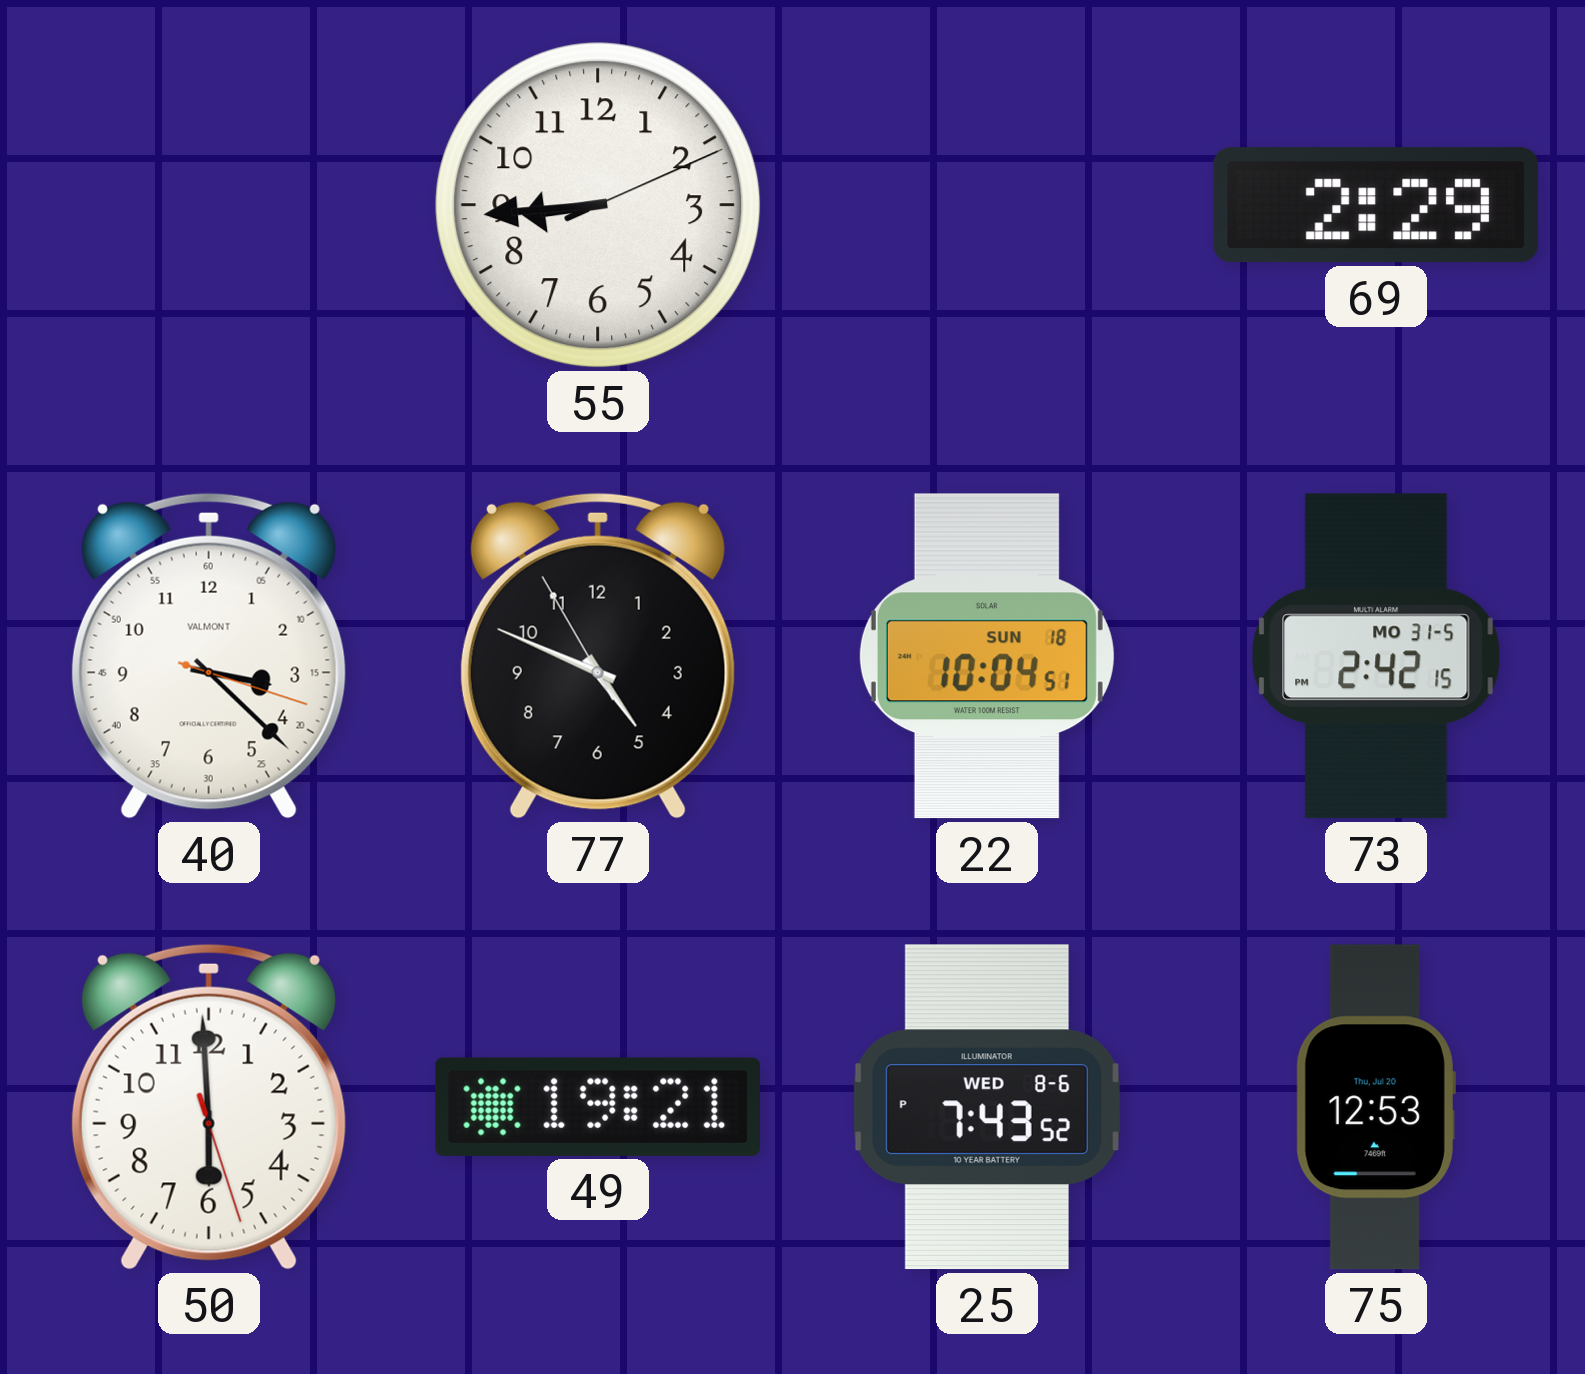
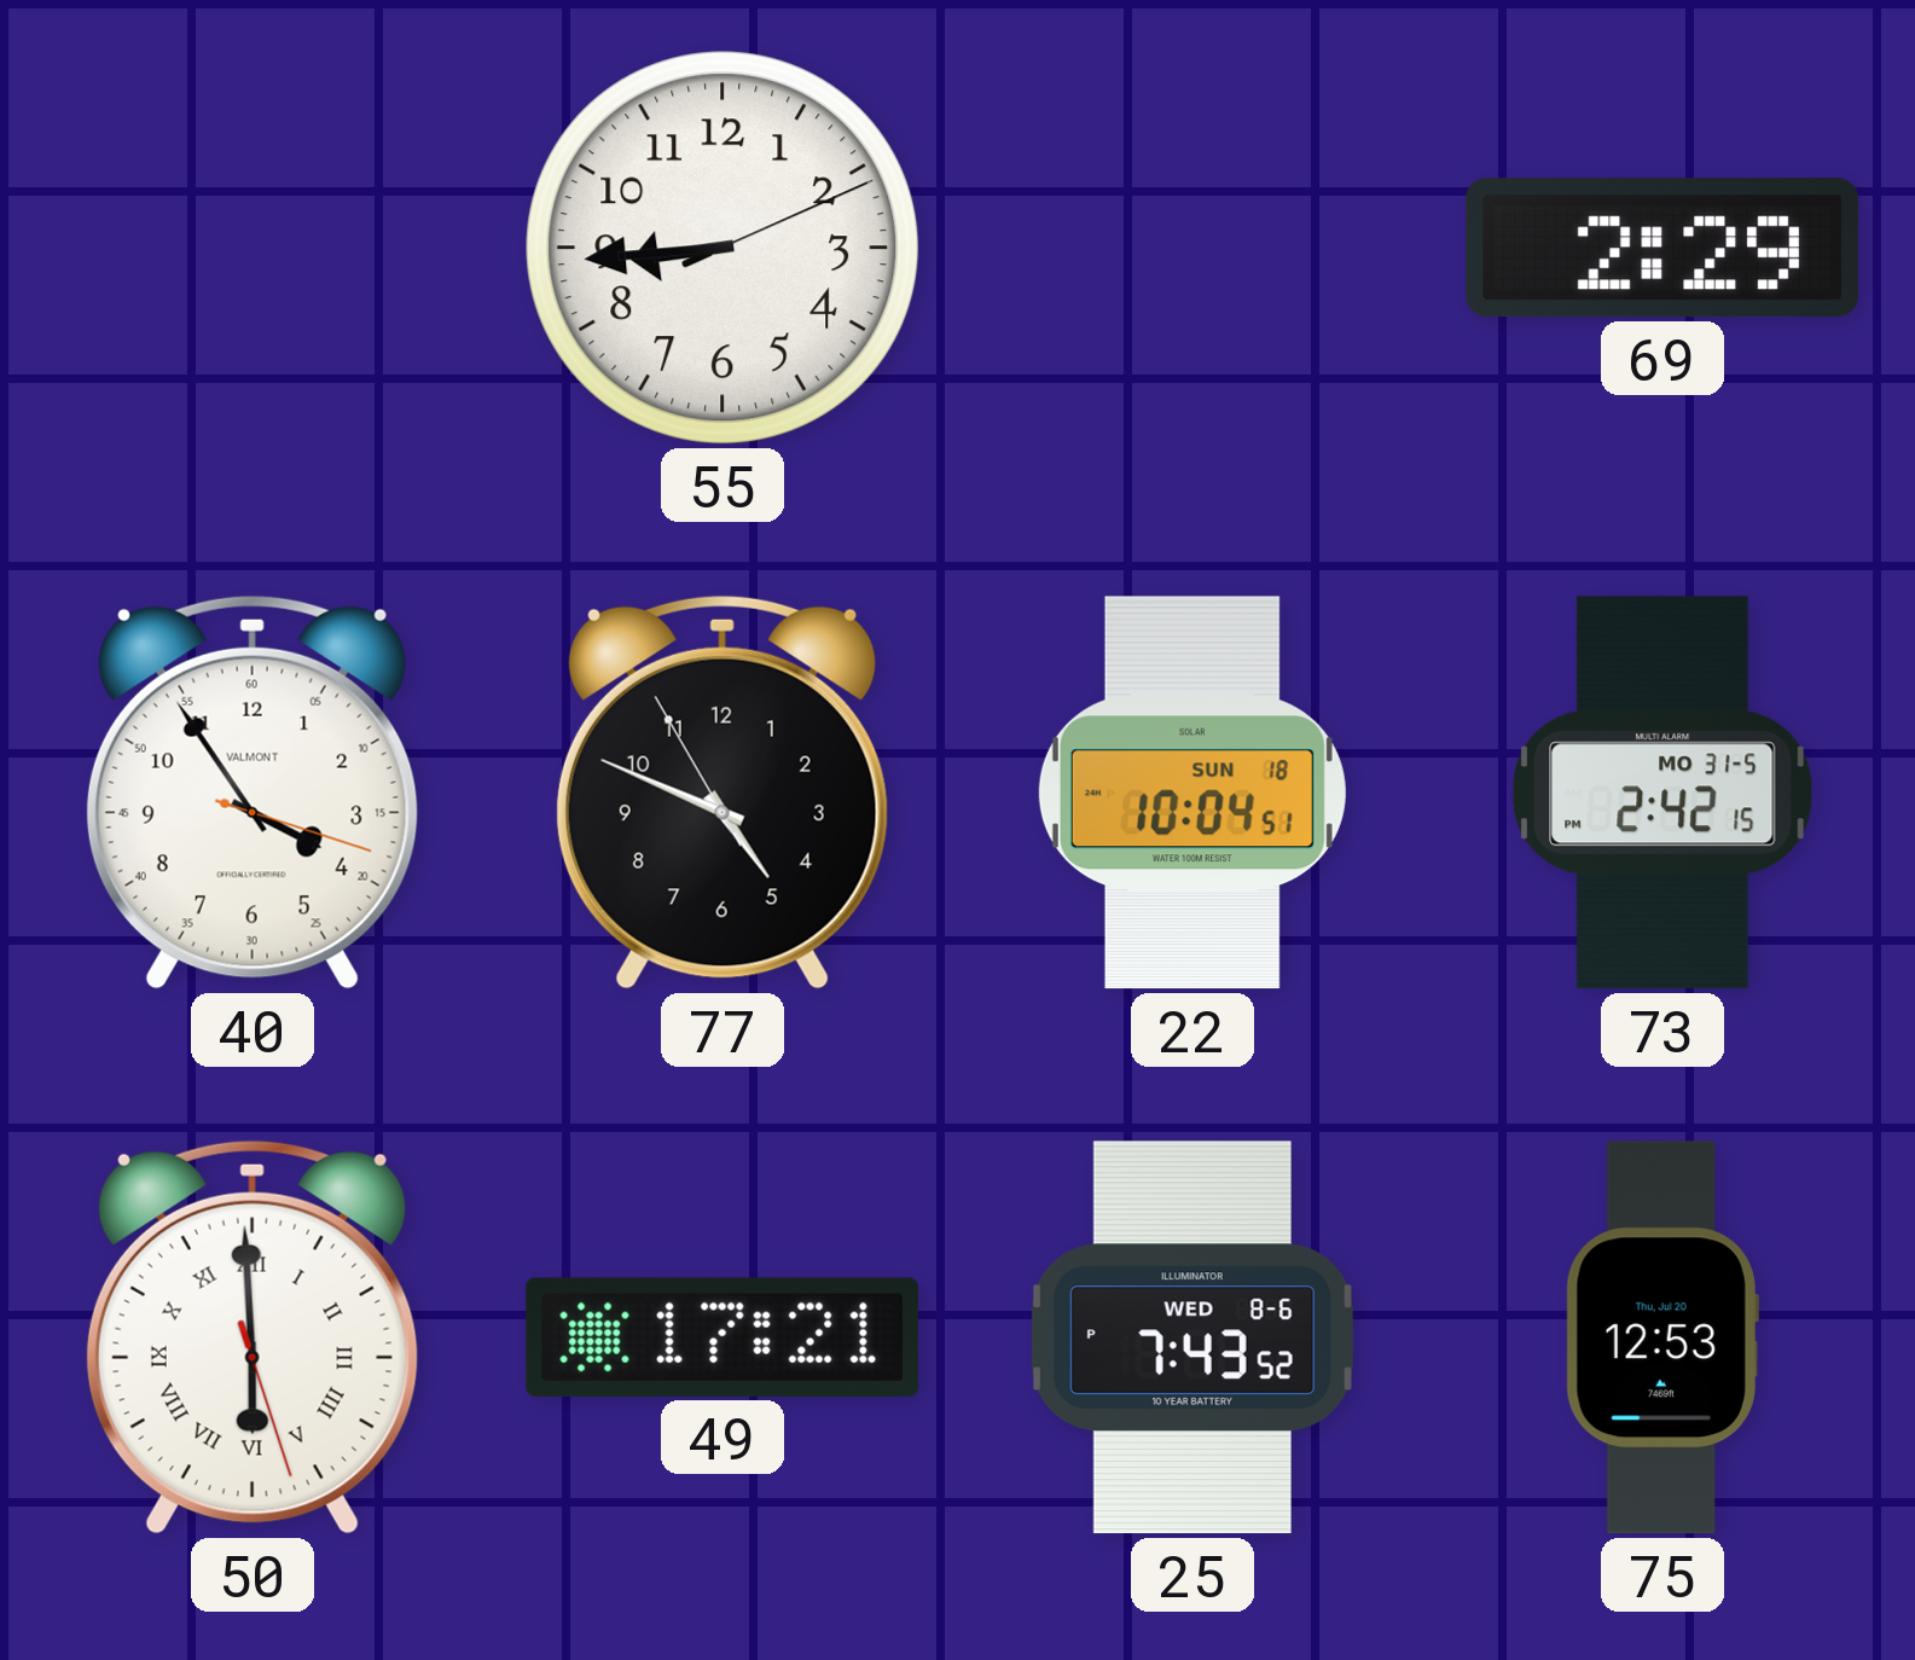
40: 3:22 -> 3:54
50 numerals: Arabic -> Roman
49: 19:21 -> 17:21
